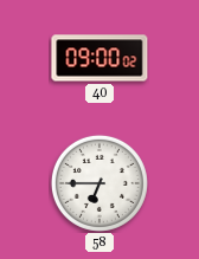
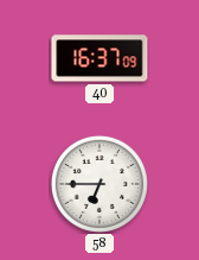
40: 09:00 -> 16:37
